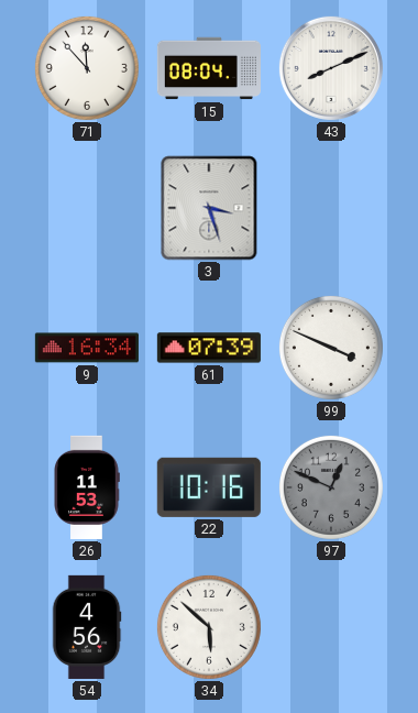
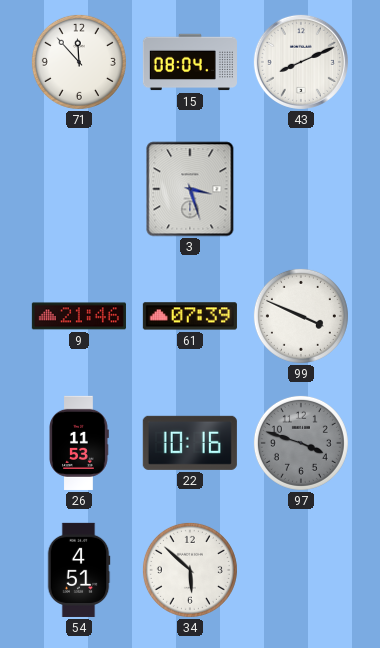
9: 16:34 -> 21:46
97: 12:49 -> 3:48
54: 4:56 -> 4:51
